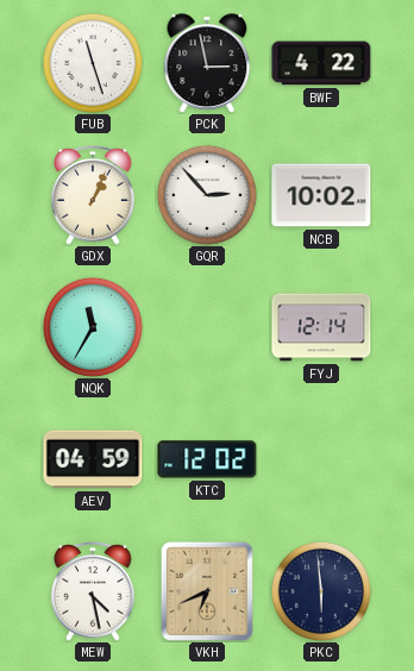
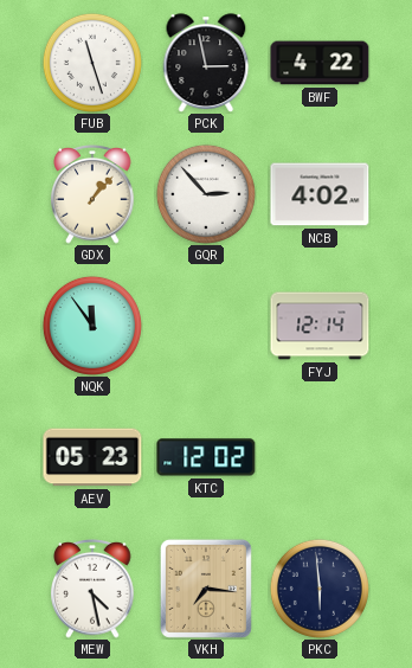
GDX: 1:04 -> 1:07
NCB: 10:02 -> 4:02
NQK: 11:35 -> 11:54
AEV: 04:59 -> 05:23
VKH: 6:41 -> 7:16
